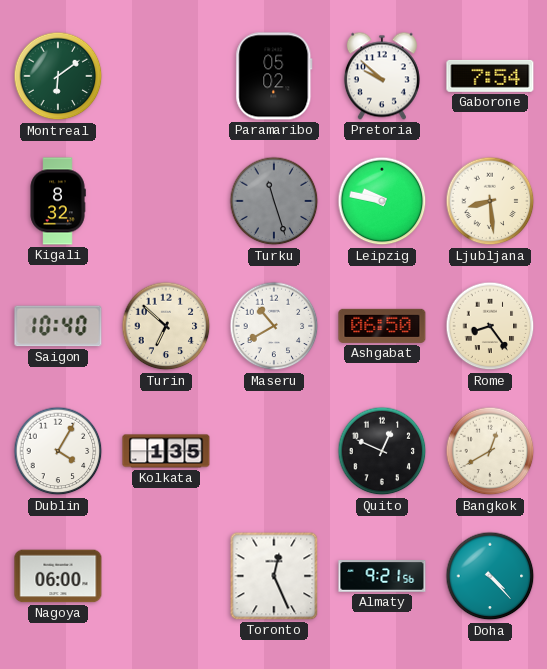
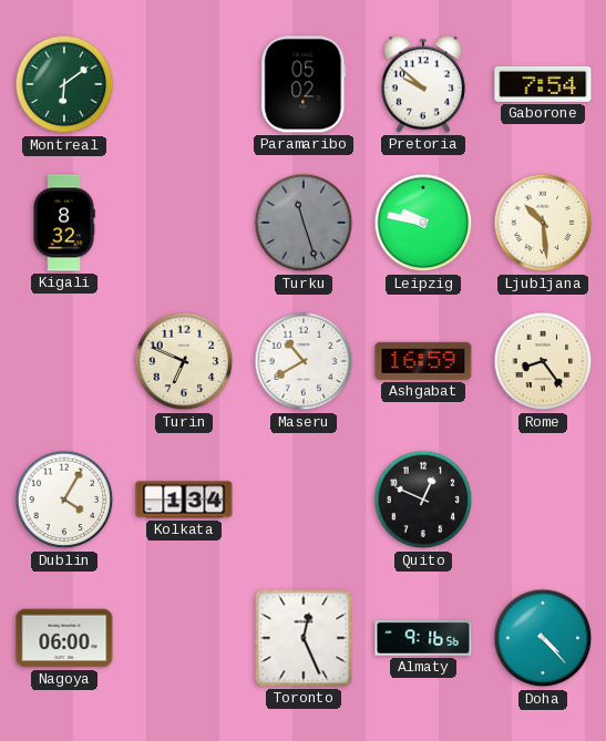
Ljubljana: 8:29 -> 10:29
Saigon: 10:40 -> none
Turin: 6:52 -> 6:49
Ashgabat: 06:50 -> 16:59
Kolkata: 1:35 -> 1:34
Bangkok: 12:40 -> none
Almaty: 9:21 -> 9:16
